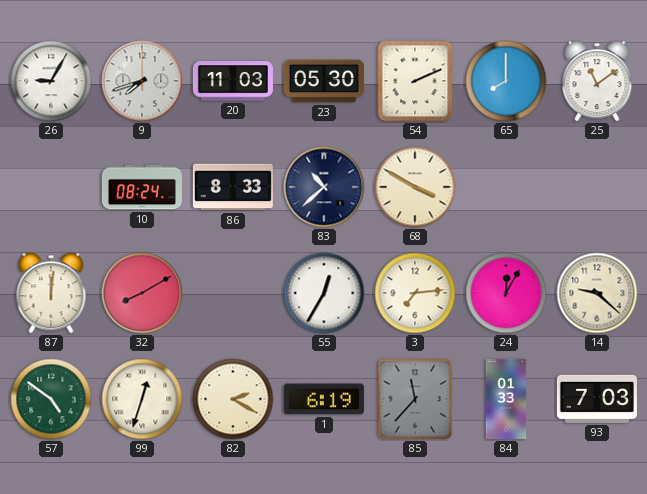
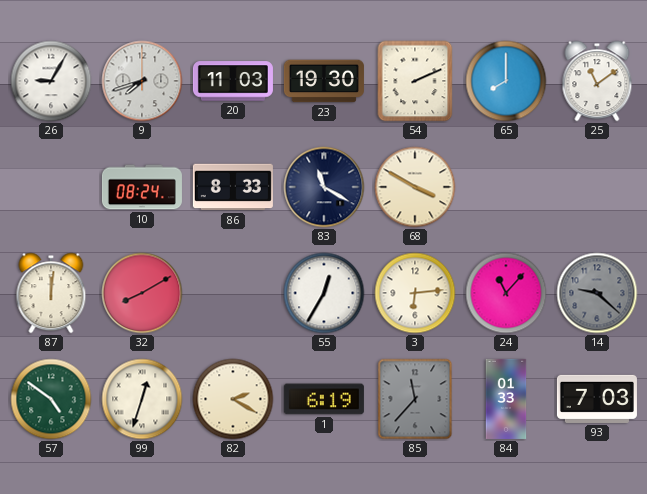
23: 05:30 -> 19:30
83: 10:38 -> 11:20
3: 7:14 -> 6:14
24: 12:05 -> 11:07
14 dial: cream -> grey
